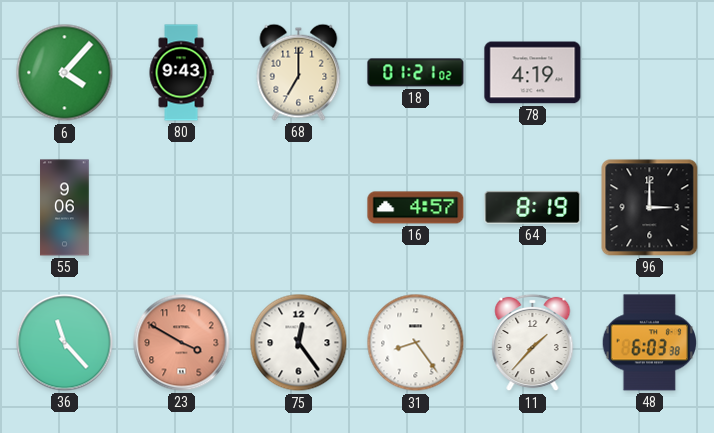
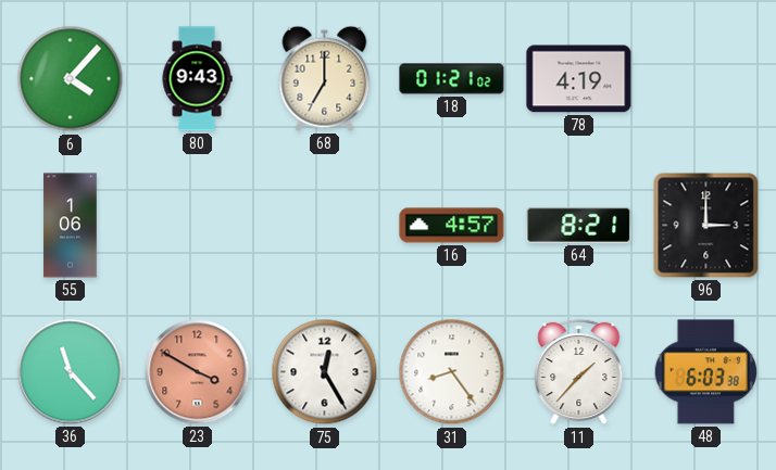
55: 9:06 -> 1:06
64: 8:19 -> 8:21
75: 12:24 -> 12:25
